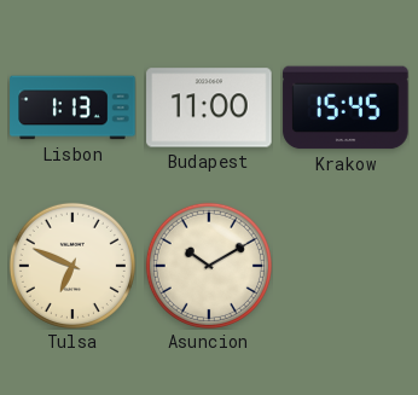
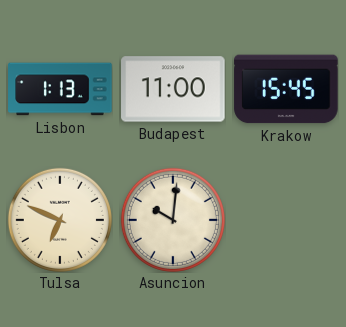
Asuncion: 10:10 -> 10:01
